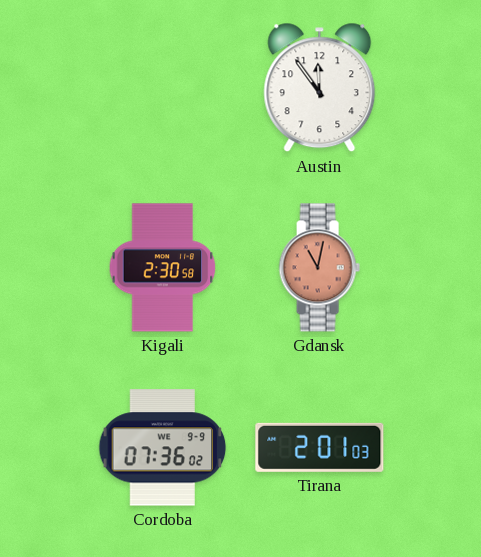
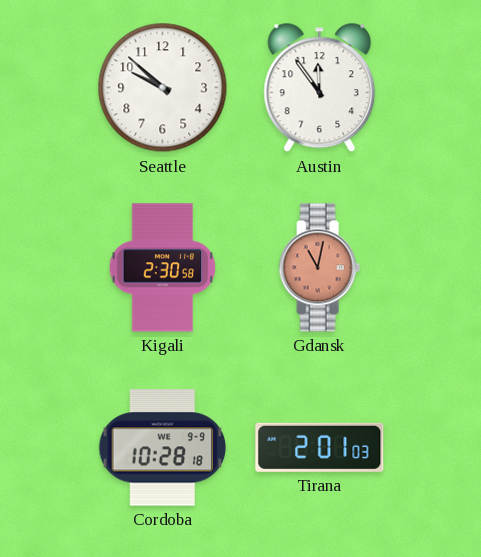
Seattle: none -> 9:52
Cordoba: 07:36 -> 10:28
